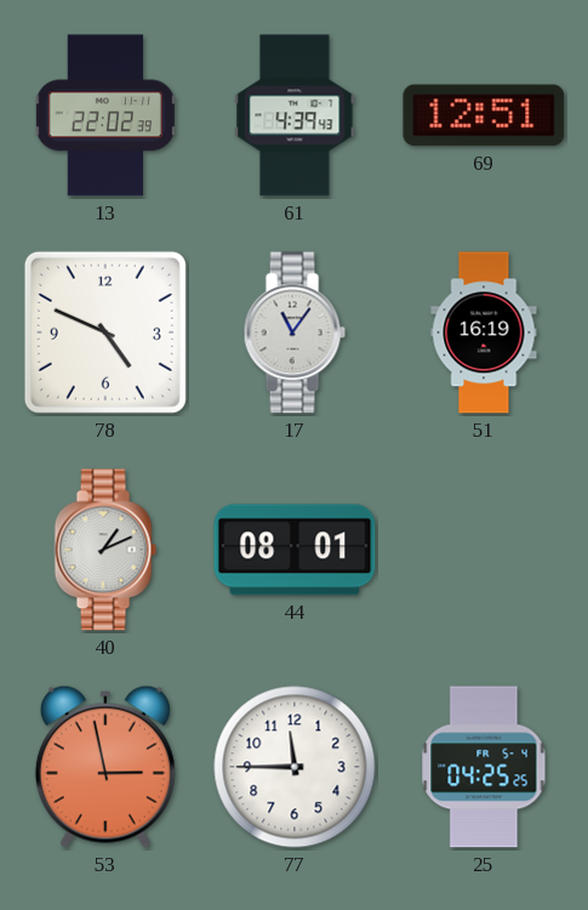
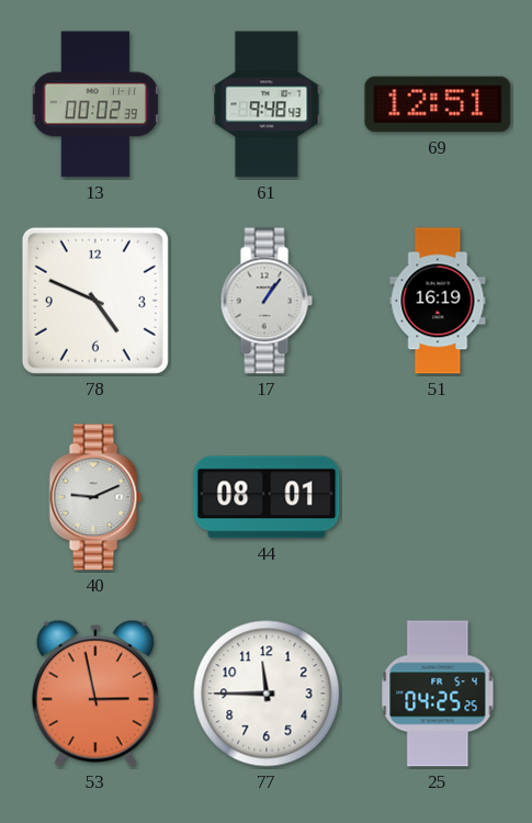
13: 22:02 -> 00:02
61: 4:39 -> 9:48
17: 11:06 -> 1:06
40: 1:11 -> 9:11
